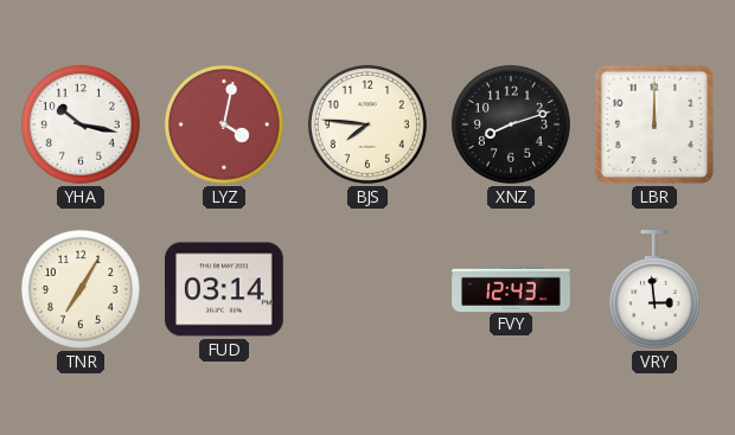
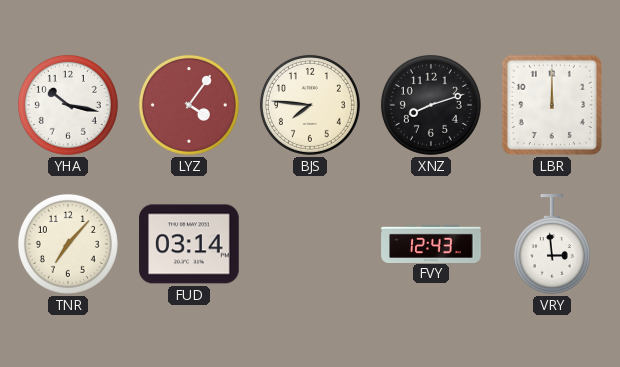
LYZ: 4:02 -> 4:06
TNR: 7:05 -> 7:07
